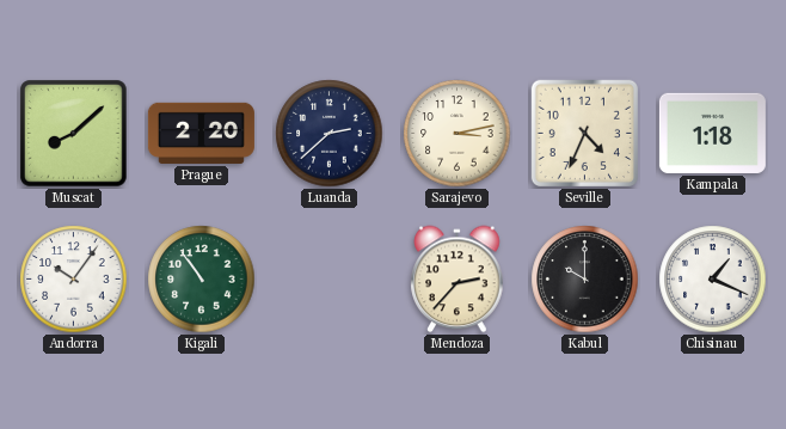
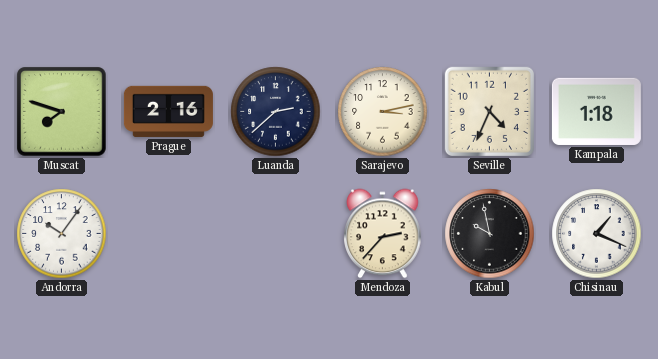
Muscat: 8:08 -> 7:48
Prague: 2:20 -> 2:16
Kigali: 10:54 -> none
Kabul: 10:00 -> 9:58
